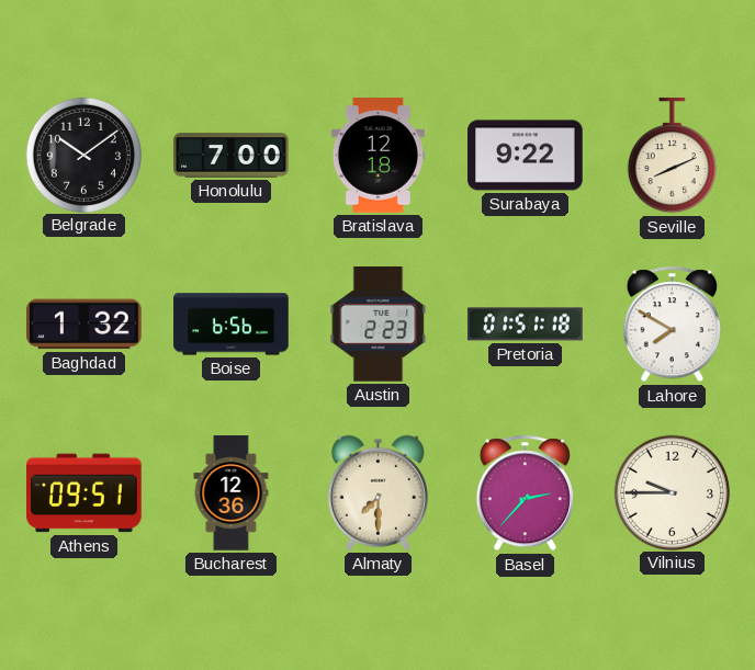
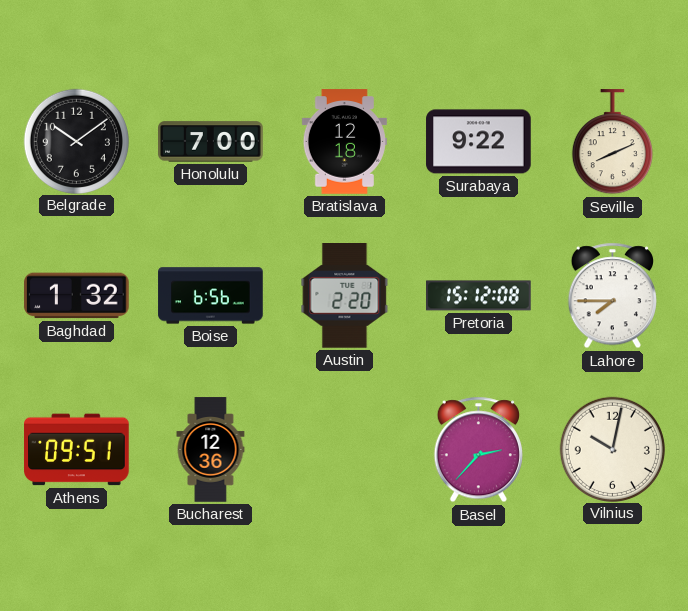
Austin: 2:23 -> 2:20
Pretoria: 01:51 -> 15:12
Lahore: 7:50 -> 7:45
Almaty: 7:30 -> none
Vilnius: 9:45 -> 10:02
